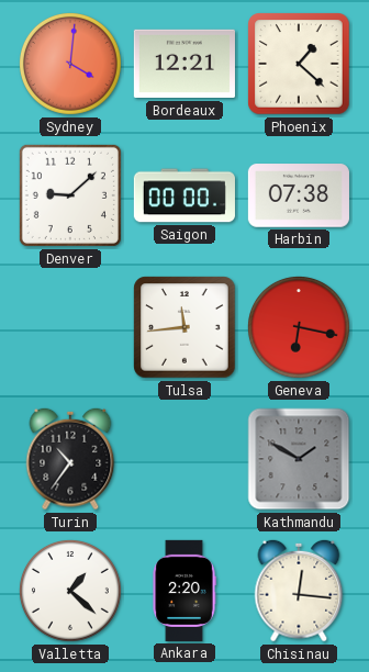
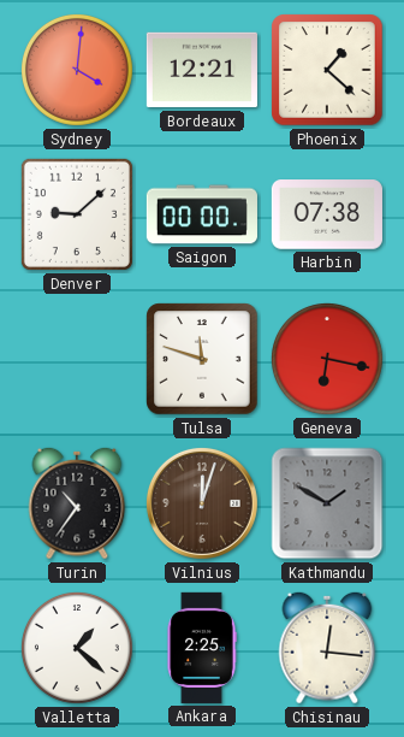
Tulsa: 11:44 -> 11:48
Vilnius: none -> 12:03
Ankara: 2:20 -> 2:25
